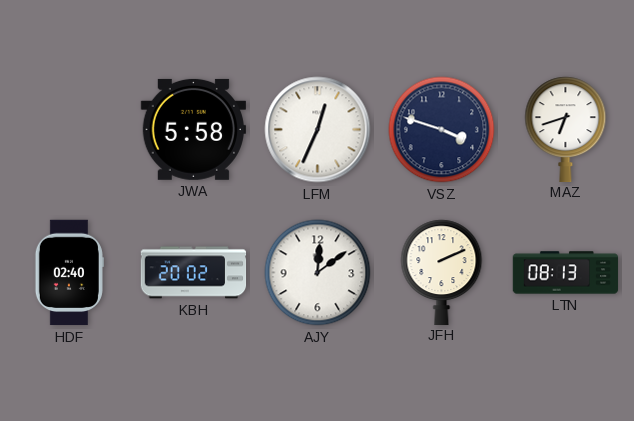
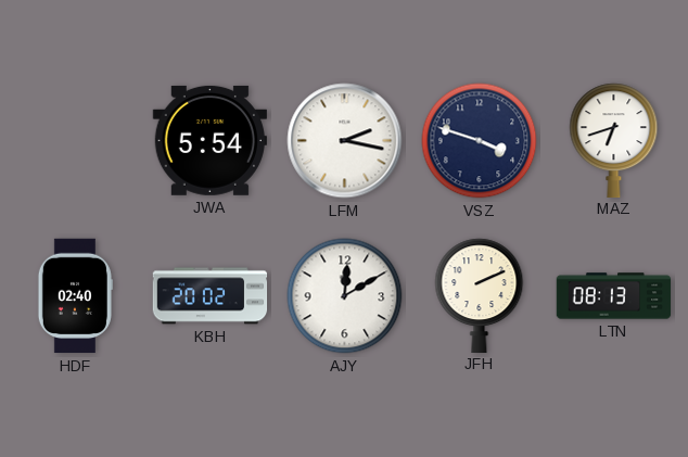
JWA: 5:58 -> 5:54
LFM: 12:34 -> 2:17
AJY: 12:09 -> 12:10
